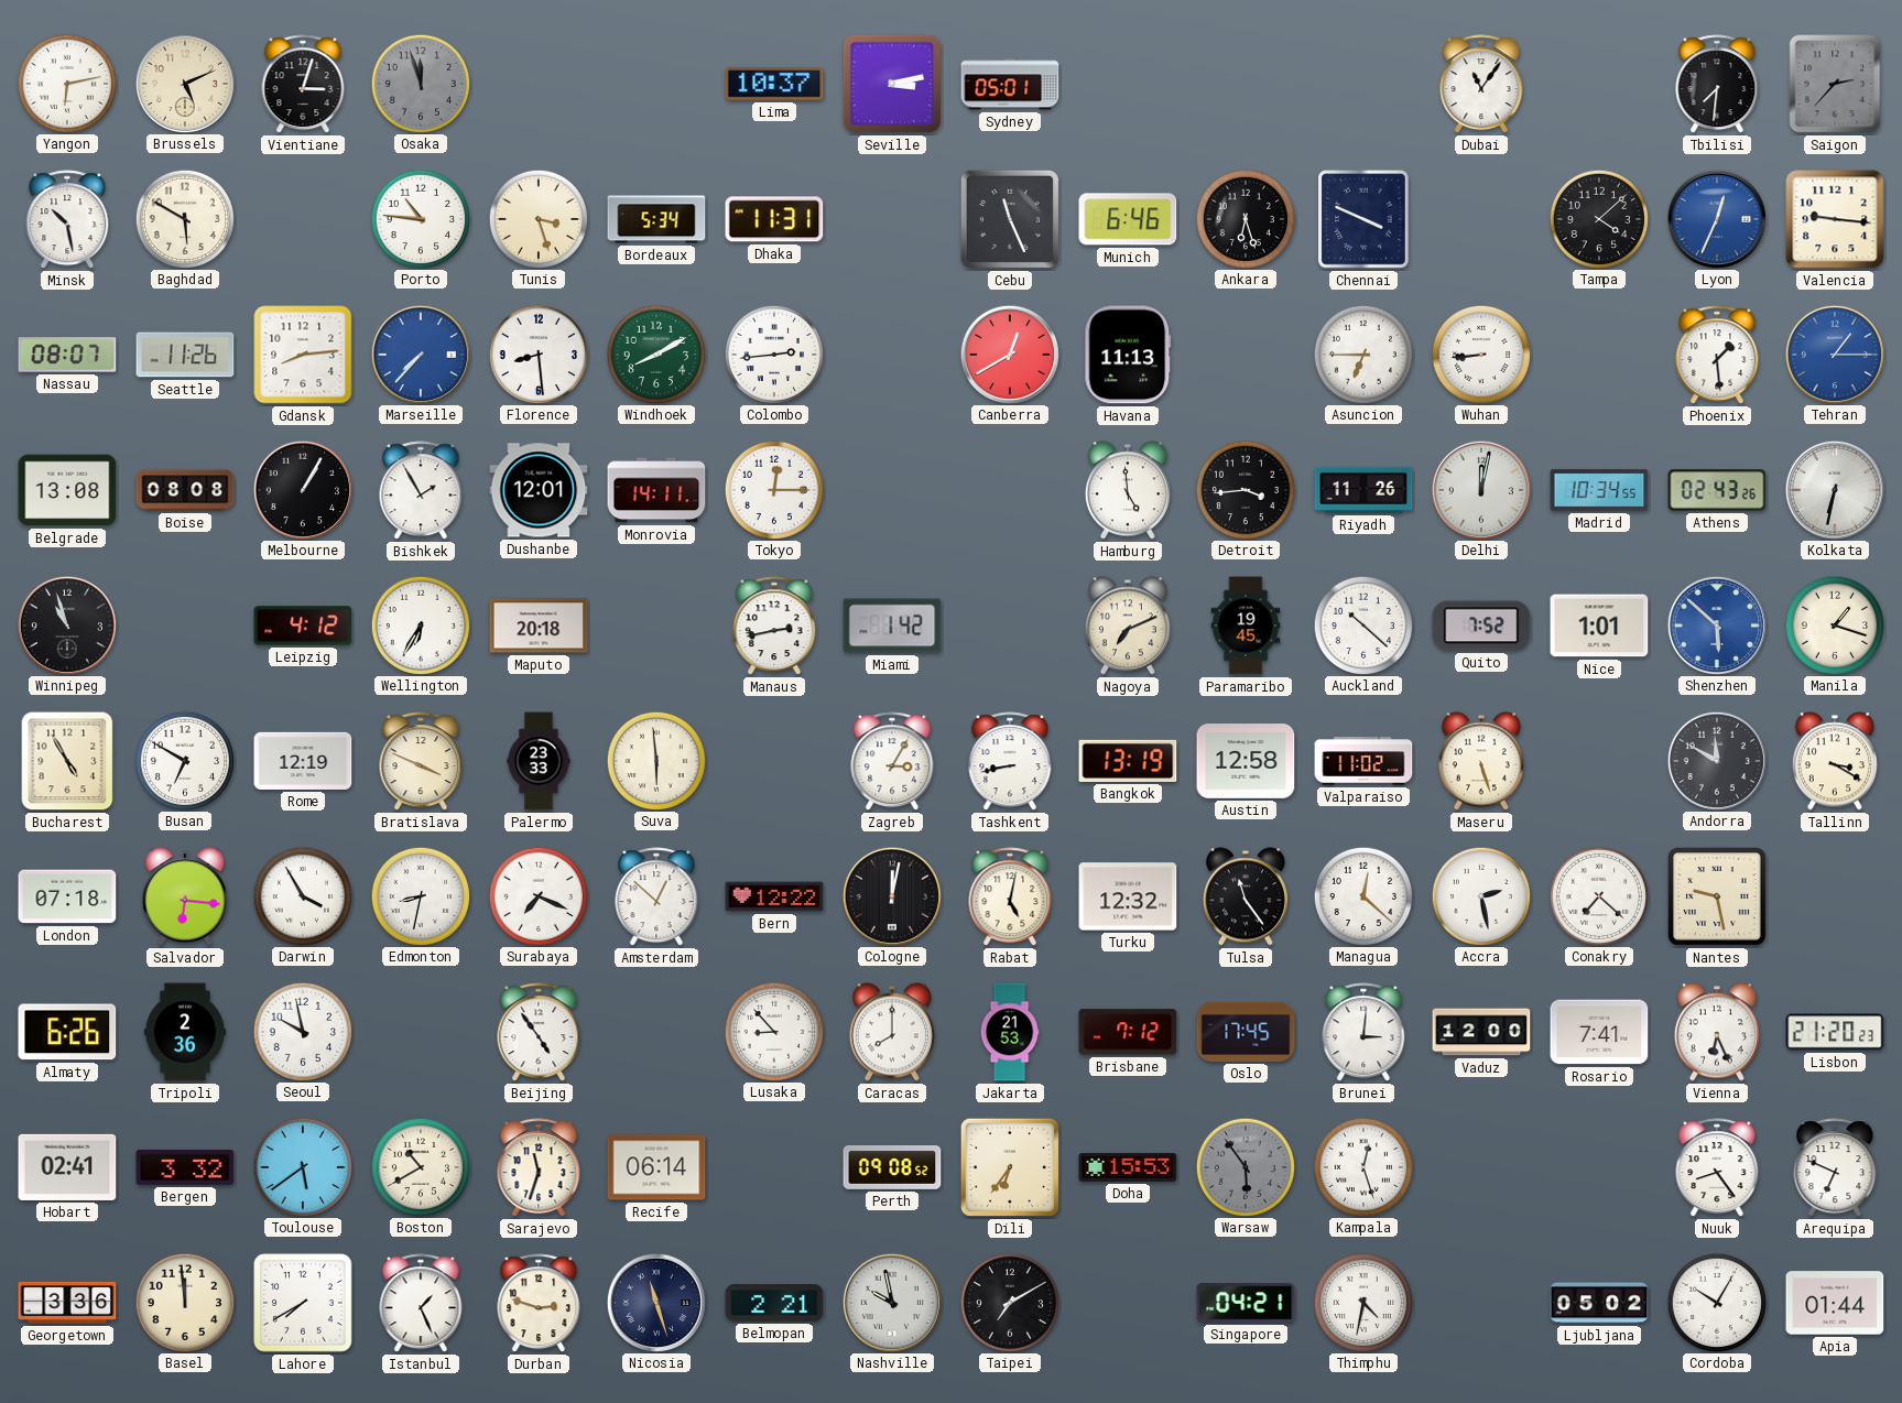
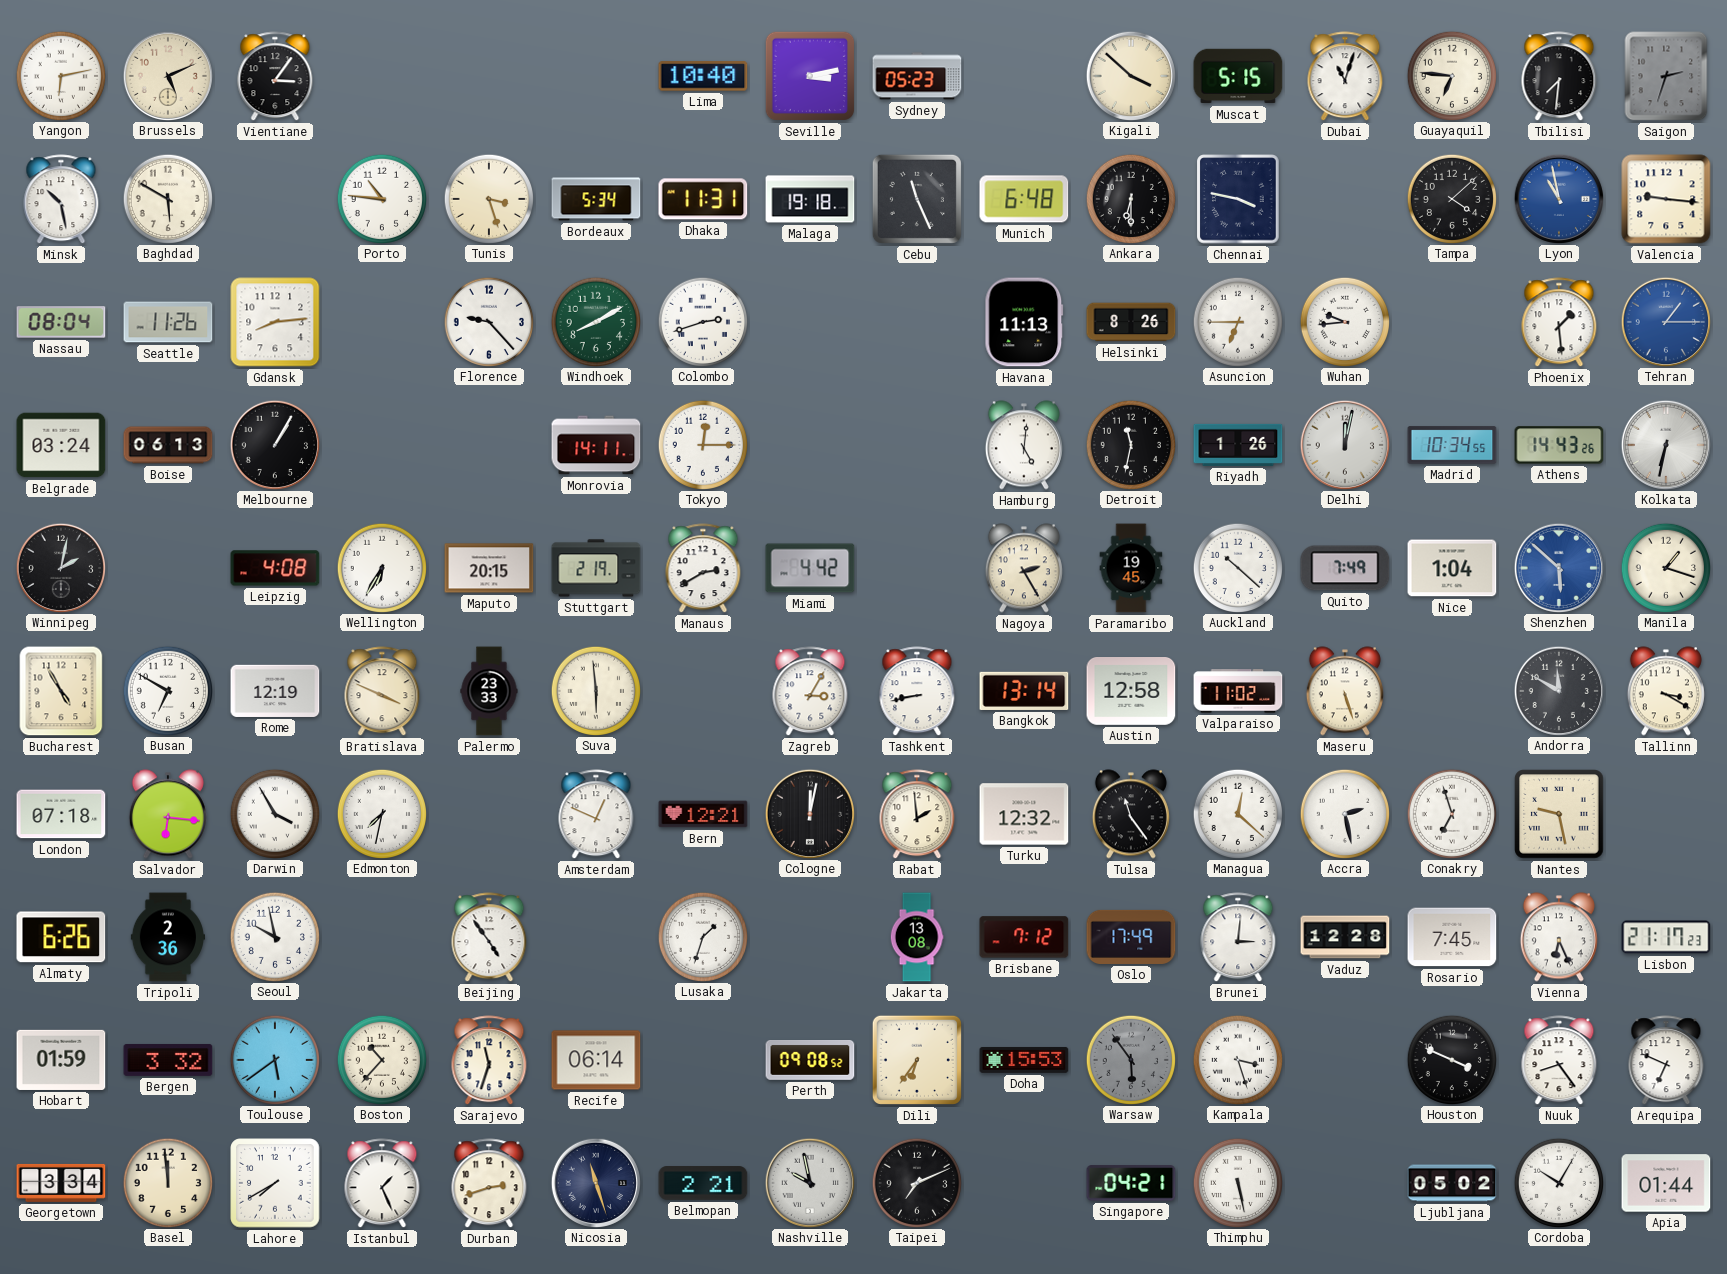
Vientiane: 3:03 -> 3:06
Osaka: 11:57 -> none
Lima: 10:37 -> 10:40
Sydney: 05:01 -> 05:23
Kigali: none -> 3:52
Muscat: none -> 5:15
Dubai: 11:06 -> 11:03
Guayaquil: none -> 6:46
Saigon: 2:37 -> 2:33
Malaga: none -> 19:18
Munich: 6:46 -> 6:48
Ankara: 6:27 -> 6:30
Chennai: 3:49 -> 3:47
Lyon: 12:34 -> 10:58
Nassau: 08:07 -> 08:04
Marseille: 7:37 -> none
Florence: 8:29 -> 9:23
Colombo: 2:44 -> 2:42
Canberra: 12:40 -> none
Helsinki: none -> 8:26
Wuhan: 8:44 -> 9:44
Belgrade: 13:08 -> 03:24
Boise: 08:08 -> 06:13
Bishkek: 1:55 -> none
Dushanbe: 12:01 -> none
Hamburg: 4:59 -> 5:01
Detroit: 3:44 -> 11:32
Riyadh: 11:26 -> 1:26
Athens: 02:43 -> 14:43
Winnipeg: 10:57 -> 2:02
Leipzig: 4:12 -> 4:08
Maputo: 20:18 -> 20:15
Stuttgart: none -> 2:19
Manaus: 2:43 -> 2:40
Miami: 1:42 -> 4:42
Nagoya: 7:11 -> 2:25
Quito: 7:52 -> 7:49
Nice: 1:01 -> 1:04
Bangkok: 13:19 -> 13:14
Edmonton: 8:32 -> 7:32
Surabaya: 7:19 -> none
Amsterdam: 12:52 -> 12:49
Bern: 12:22 -> 12:21
Rabat: 5:02 -> 1:59
Conakry: 7:22 -> 6:57
Lusaka: 8:53 -> 1:33
Caracas: 8:00 -> none
Jakarta: 21:53 -> 13:08
Oslo: 17:45 -> 17:49
Vaduz: 12:00 -> 12:28
Rosario: 7:41 -> 7:45
Lisbon: 21:20 -> 21:17
Hobart: 02:41 -> 01:59
Boston: 10:40 -> 10:37
Kampala: 12:27 -> 3:27
Houston: none -> 3:49
Georgetown: 3:36 -> 3:34
Durban: 2:48 -> 2:42
Taipei: 7:10 -> 7:11
Thimphu: 4:32 -> 5:28
